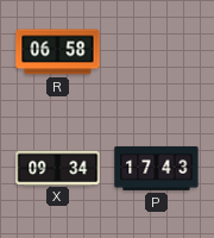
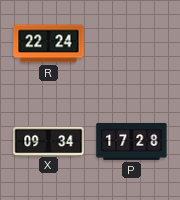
R: 06:58 -> 22:24
P: 17:43 -> 17:28
